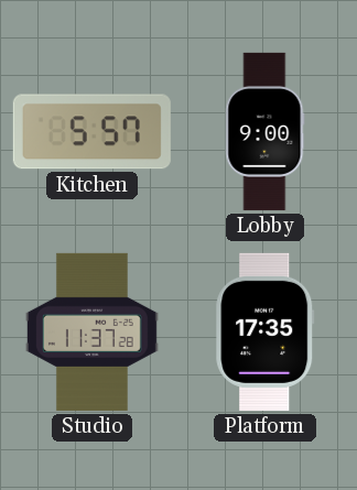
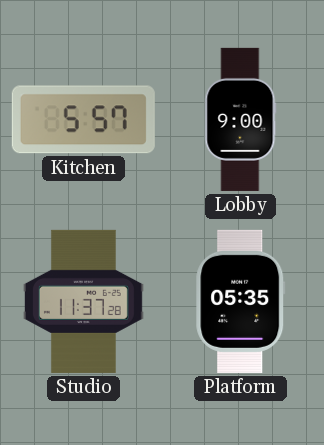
Platform: 17:35 -> 05:35
